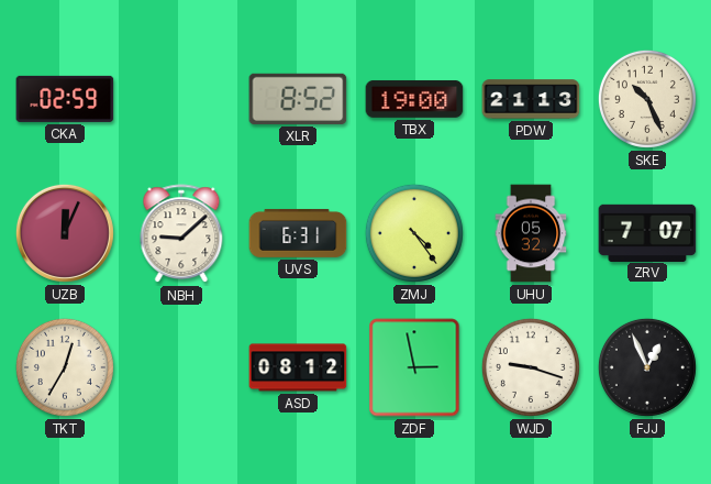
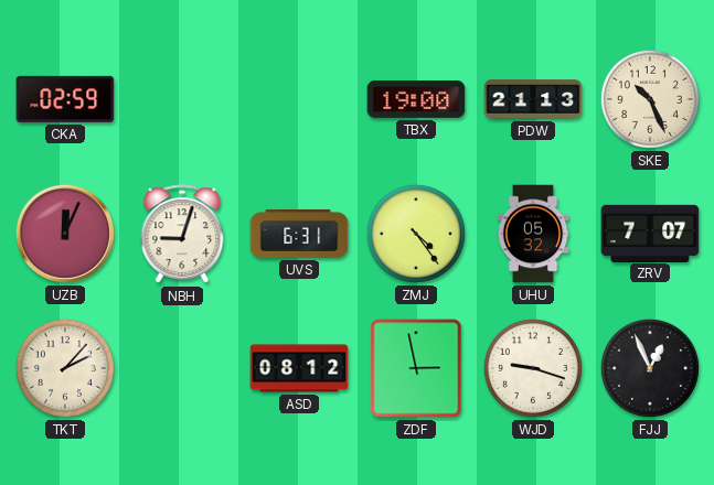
XLR: 8:52 -> none
NBH: 9:08 -> 9:03
TKT: 12:35 -> 2:07
